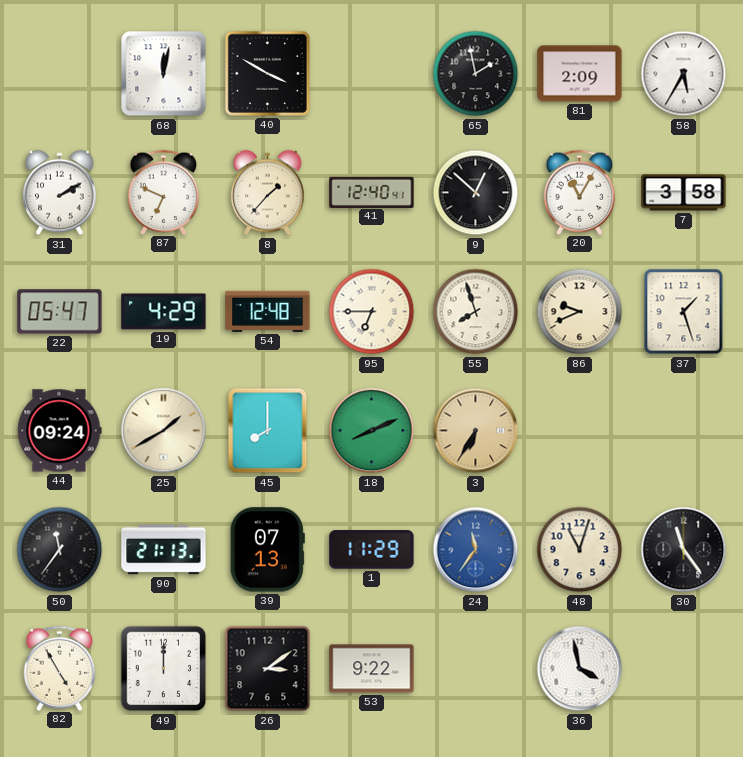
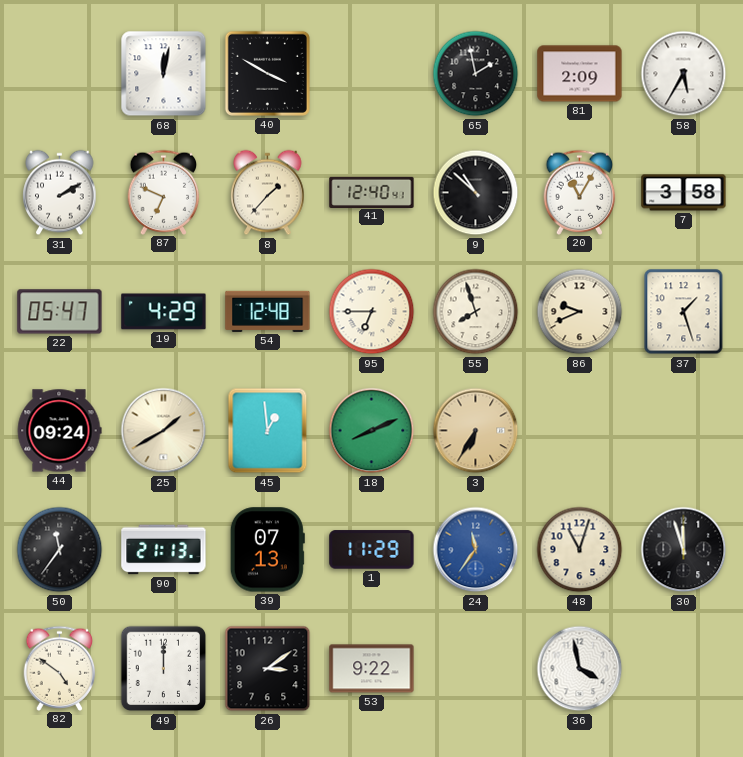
9: 12:52 -> 10:52
45: 8:00 -> 12:59
30: 11:24 -> 11:57
82: 4:55 -> 4:51
